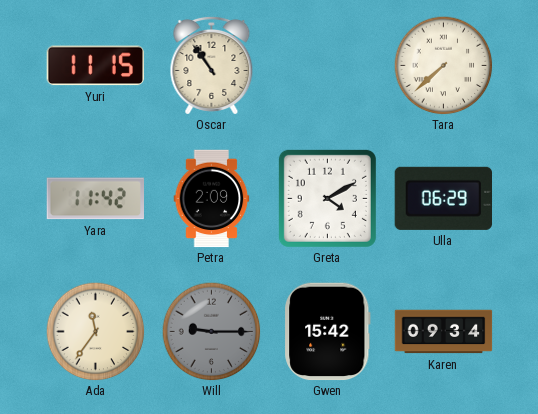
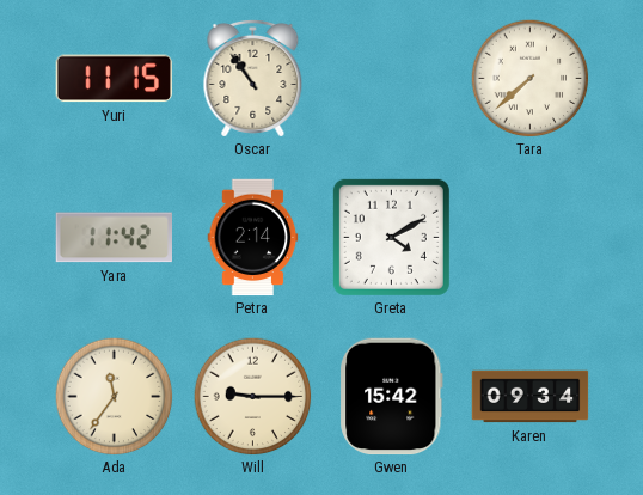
Petra: 2:09 -> 2:14
Ulla: 06:29 -> none
Will dial: grey -> cream
